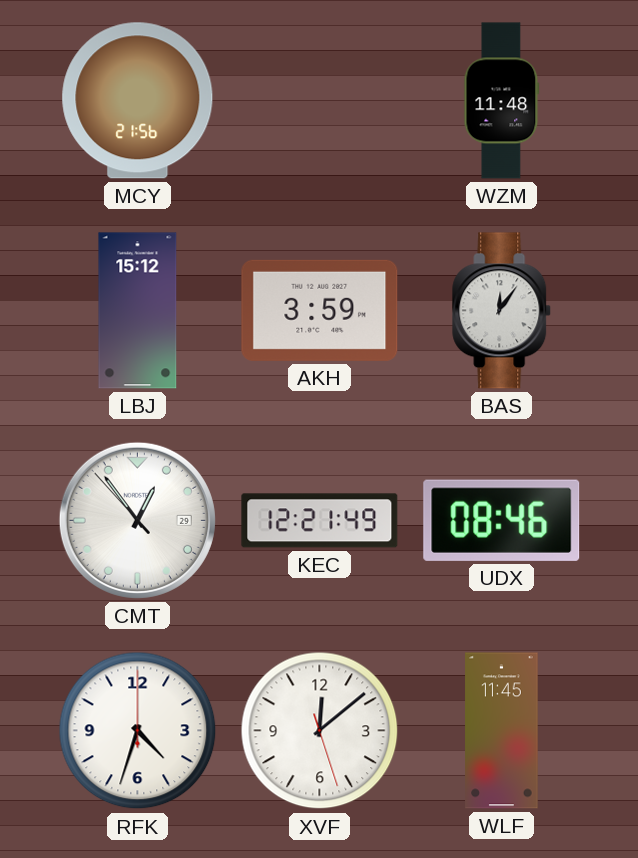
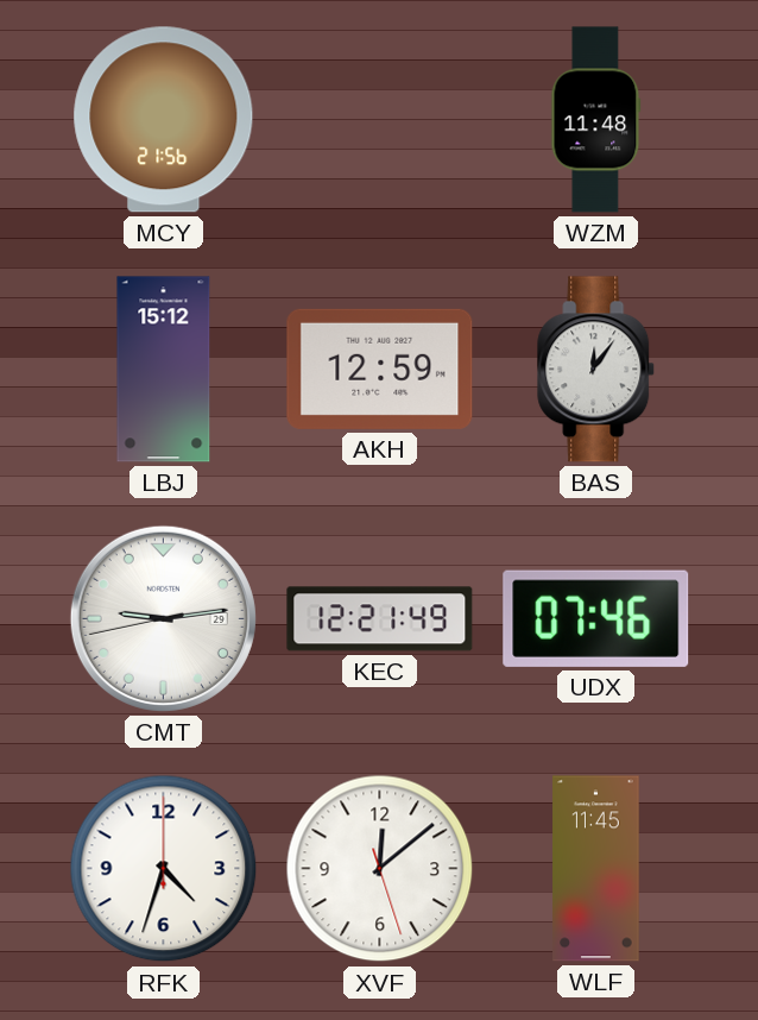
AKH: 3:59 -> 12:59
CMT: 12:53 -> 9:13
UDX: 08:46 -> 07:46
